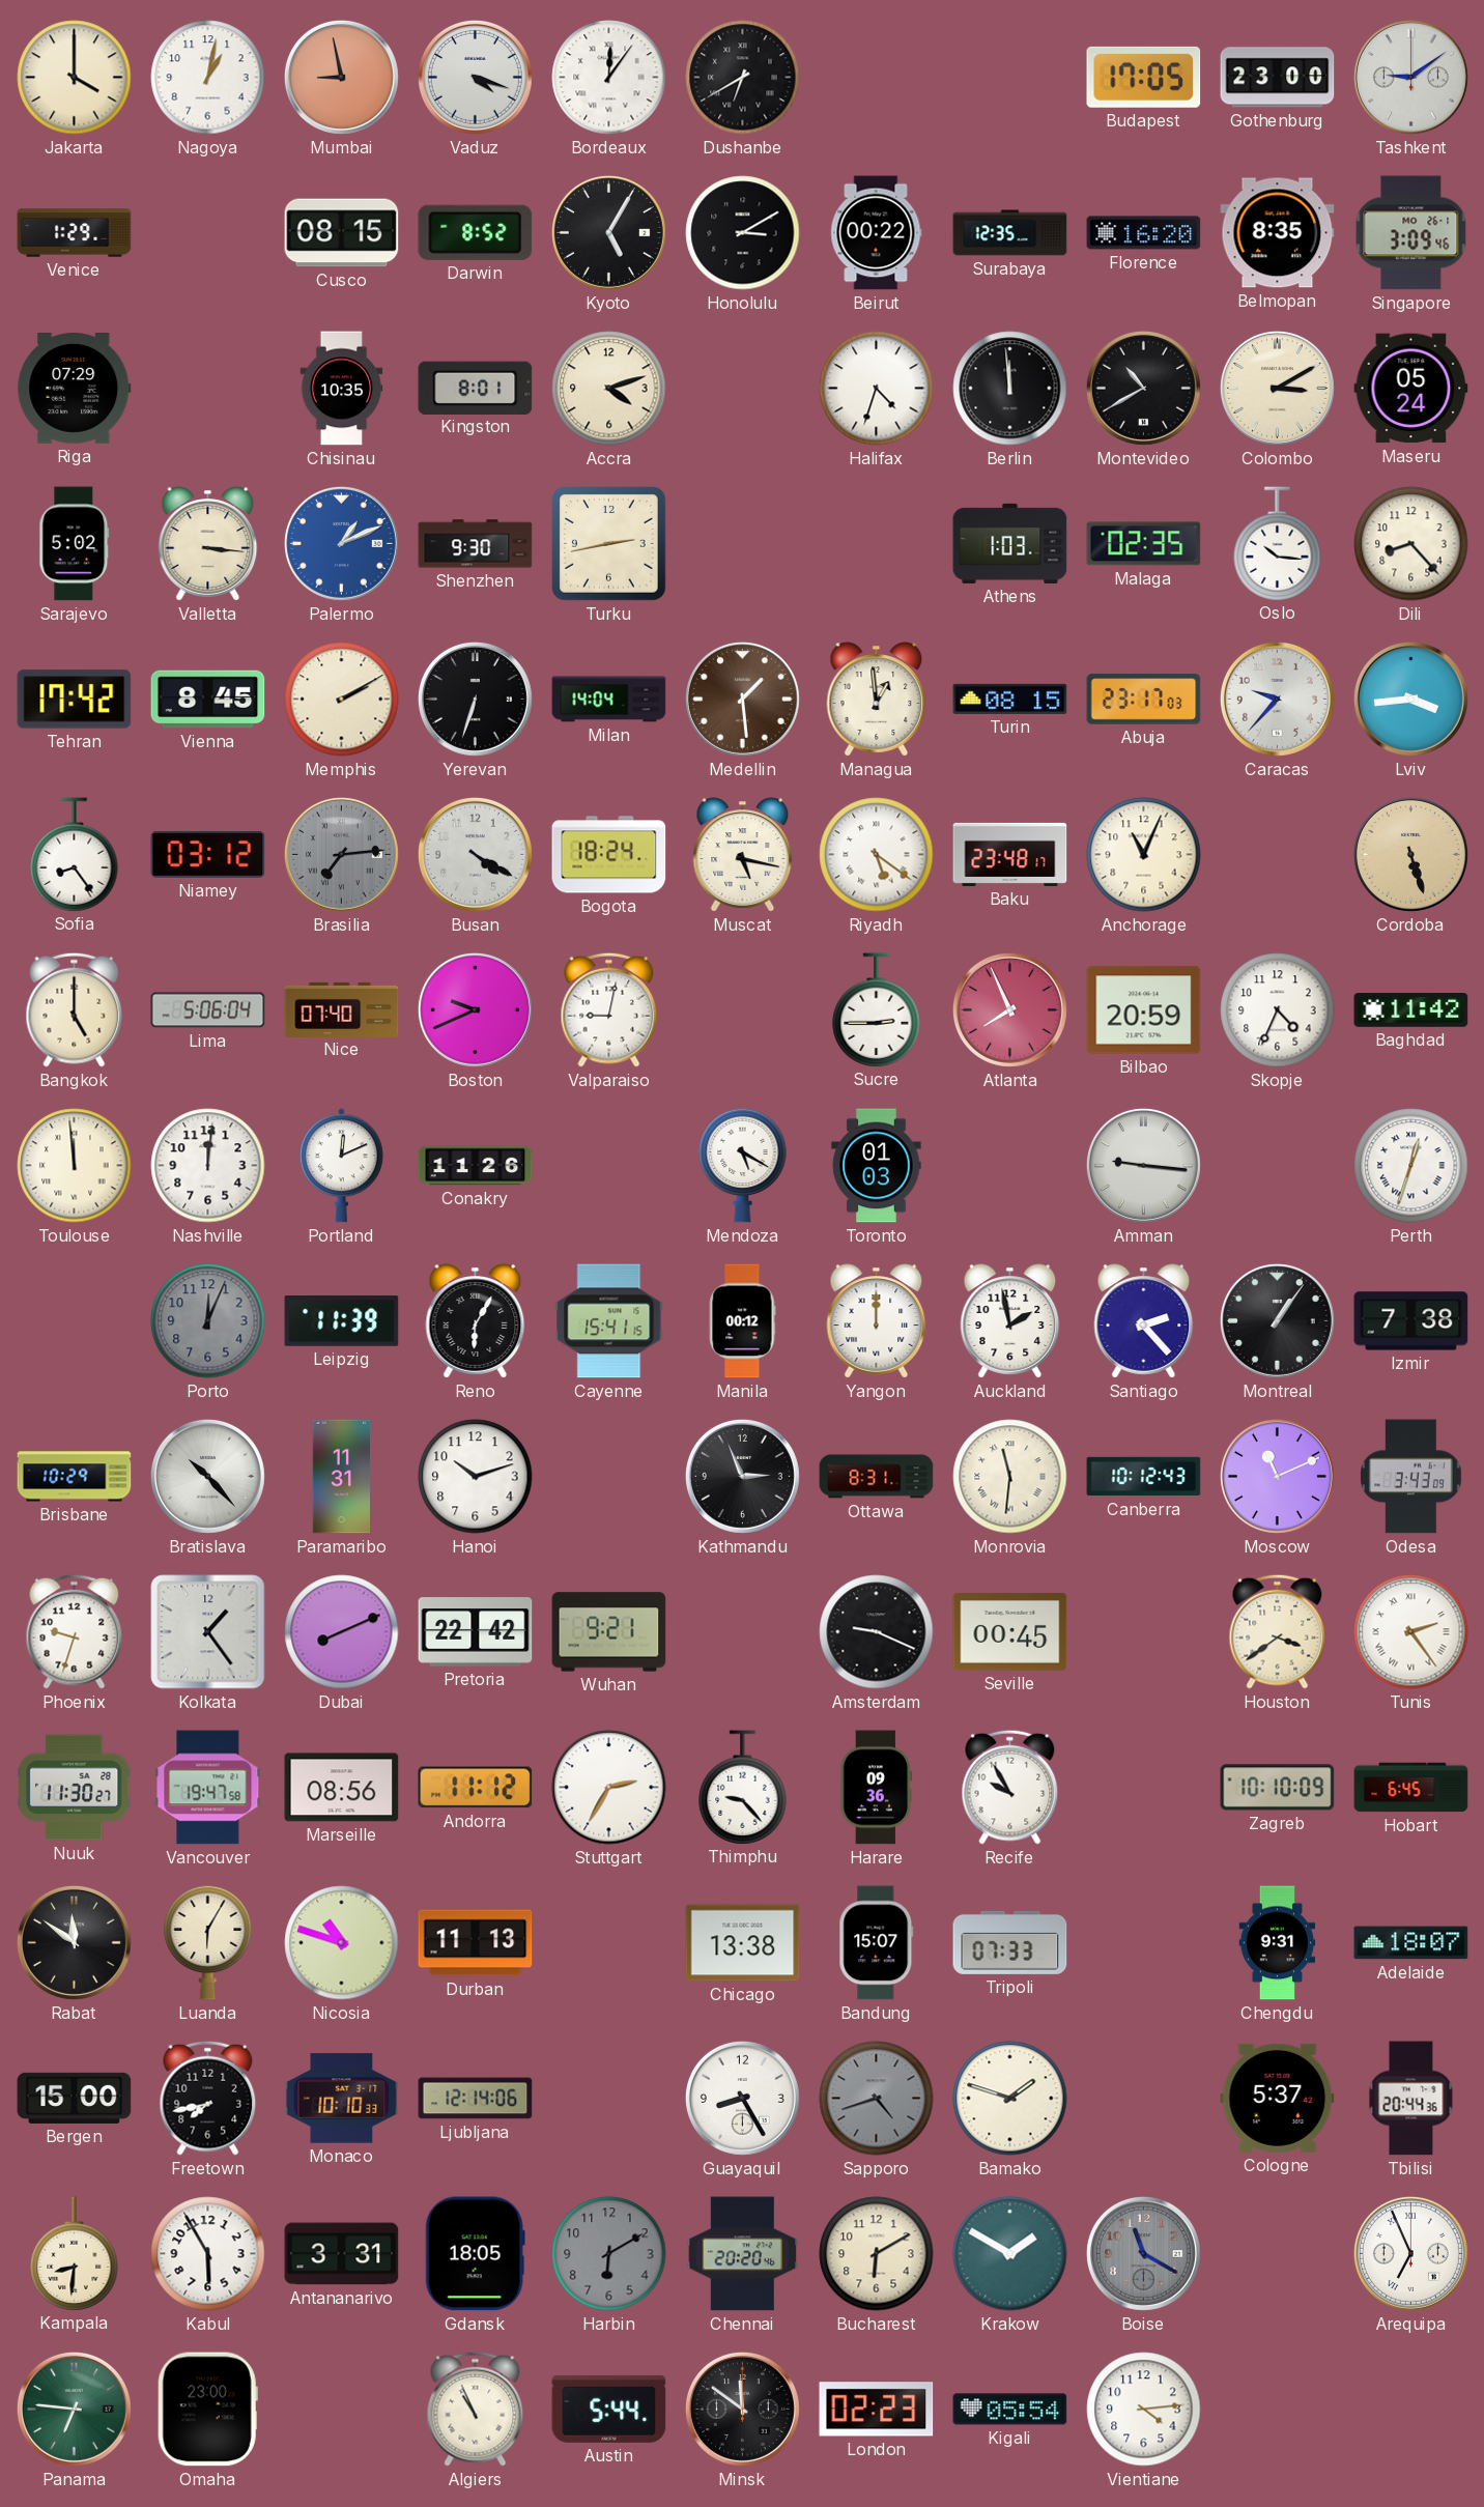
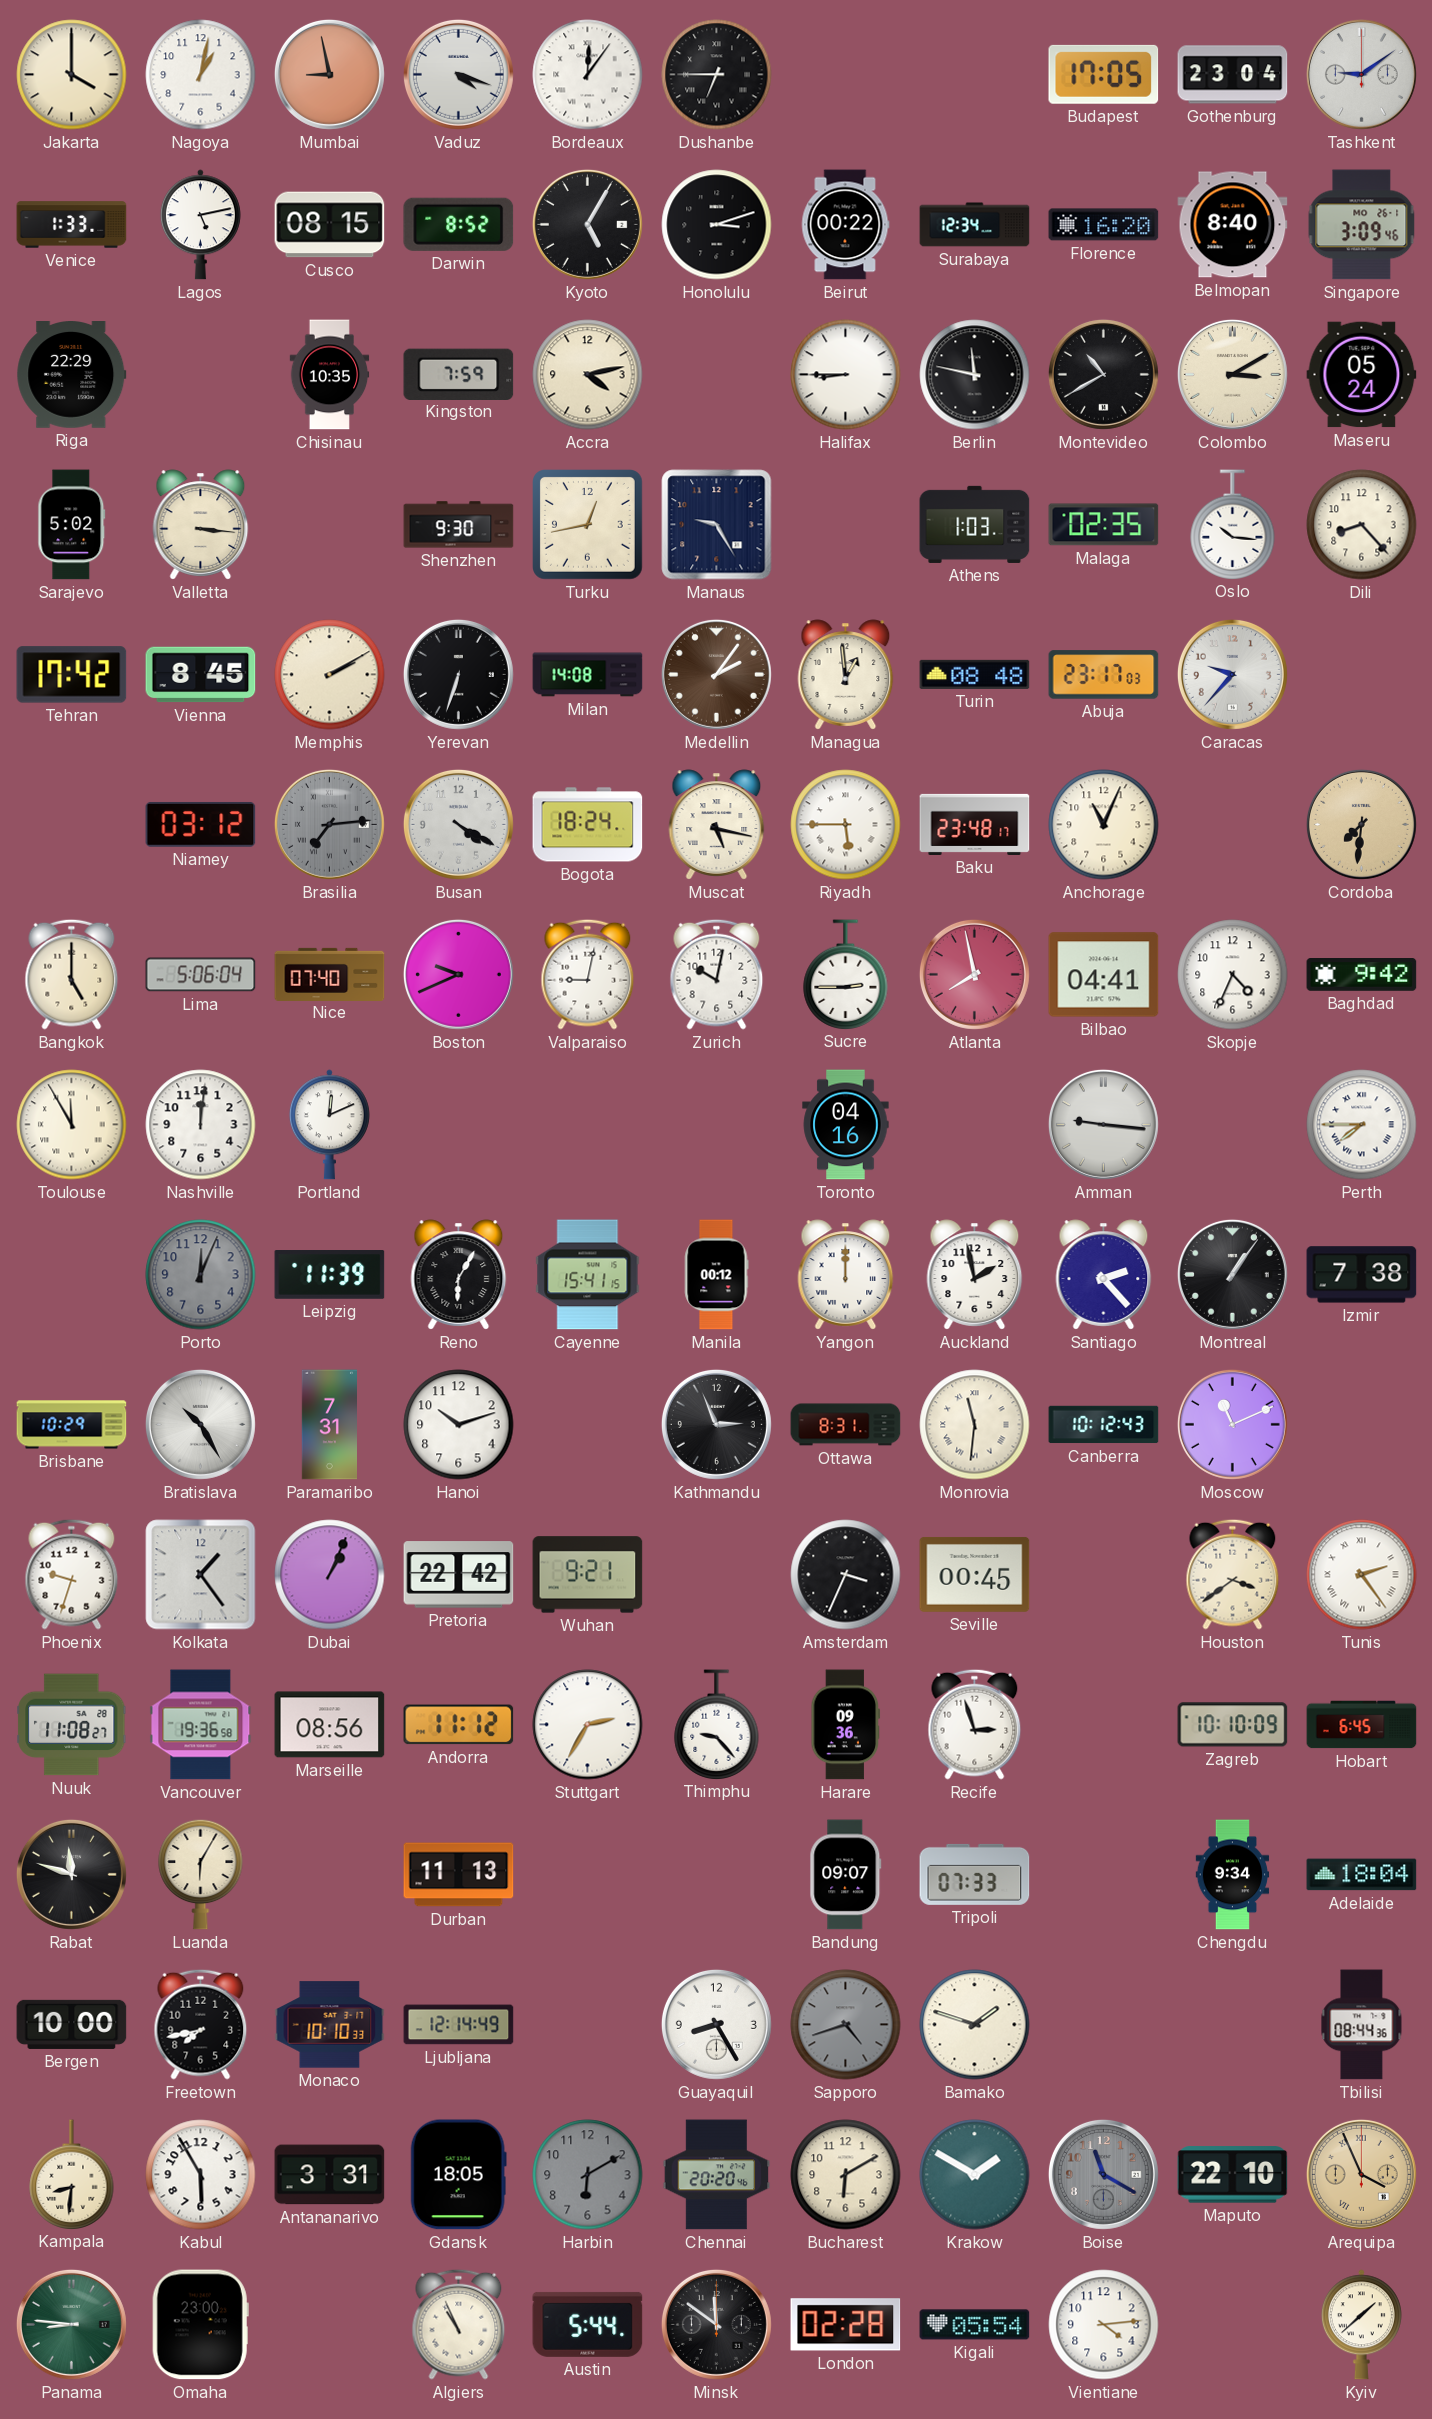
Dushanbe: 6:40 -> 6:45
Gothenburg: 23:00 -> 23:04
Venice: 1:29 -> 1:33
Lagos: none -> 5:13
Honolulu: 3:10 -> 3:12
Surabaya: 12:35 -> 12:34
Belmopan: 8:35 -> 8:40
Riga: 07:29 -> 22:29
Kingston: 8:01 -> 7:59
Accra: 4:12 -> 4:13
Halifax: 4:33 -> 8:45
Berlin: 11:59 -> 11:47
Palermo: 1:11 -> none
Turku: 2:43 -> 12:43
Manaus: none -> 9:25
Milan: 14:04 -> 14:08
Medellin: 1:29 -> 2:06
Turin: 08:15 -> 08:48
Lviv: 3:44 -> none
Sofia: 8:24 -> none
Riyadh: 5:21 -> 5:45
Cordoba: 5:27 -> 7:31
Zurich: none -> 10:02
Atlanta: 7:56 -> 7:58
Bilbao: 20:59 -> 04:41
Baghdad: 11:42 -> 9:42
Toulouse: 11:59 -> 11:55
Conakry: 11:26 -> none
Mendoza: 5:20 -> none
Toronto: 01:03 -> 04:16
Perth: 12:33 -> 7:45
Bratislava: 10:23 -> 10:25
Paramaribo: 11:31 -> 7:31
Odesa: 3:43 -> none
Dubai: 8:11 -> 1:04
Amsterdam: 9:19 -> 3:34
Nuuk: 11:30 -> 11:08
Vancouver: 19:47 -> 19:36
Recife: 9:55 -> 2:57
Rabat: 11:51 -> 11:48
Nicosia: 10:48 -> none
Chicago: 13:38 -> none
Bandung: 15:07 -> 09:07
Chengdu: 9:31 -> 9:34
Adelaide: 18:07 -> 18:04
Bergen: 15:00 -> 10:00
Ljubljana: 12:14:06 -> 12:14:49
Cologne: 5:37 -> none
Tbilisi: 20:44 -> 08:44
Maputo: none -> 22:10
Arequipa: 6:56 -> 3:56
Arequipa dial: white -> champagne
Panama: 6:46 -> 8:46
London: 02:23 -> 02:28
Kyiv: none -> 1:38
